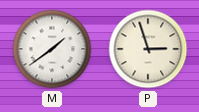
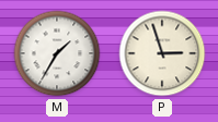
M: 1:39 -> 1:35
